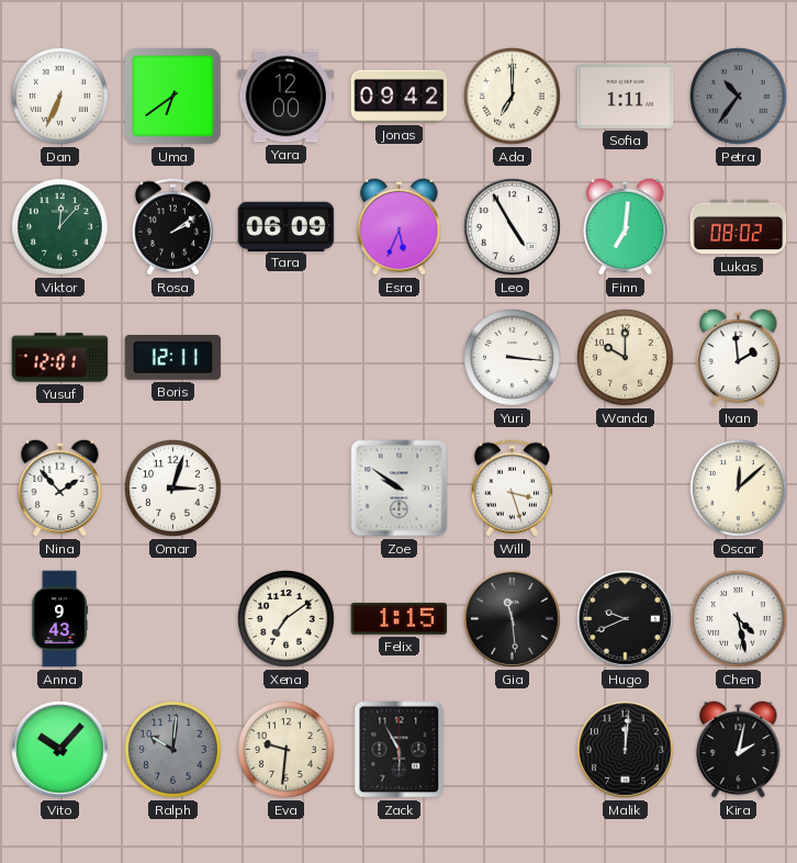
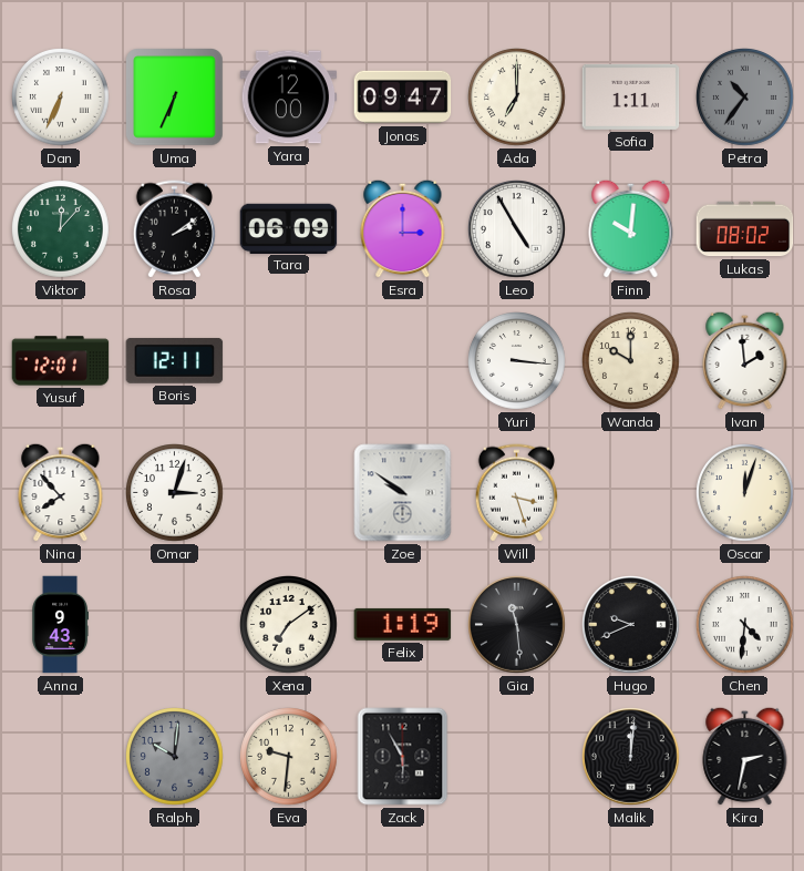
Uma: 6:39 -> 6:34
Jonas: 09:42 -> 09:47
Esra: 5:34 -> 3:00
Finn: 7:01 -> 10:01
Nina: 1:53 -> 7:53
Oscar: 12:08 -> 12:03
Felix: 1:15 -> 1:19
Chen: 4:28 -> 4:31
Vito: 10:07 -> none
Kira: 2:02 -> 2:32
